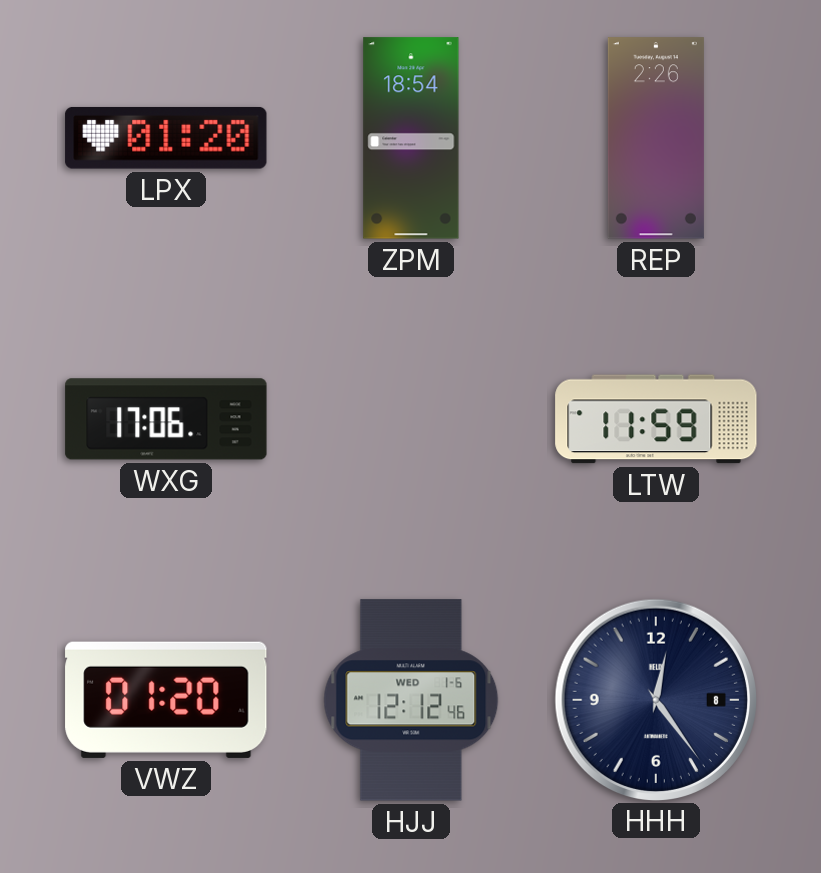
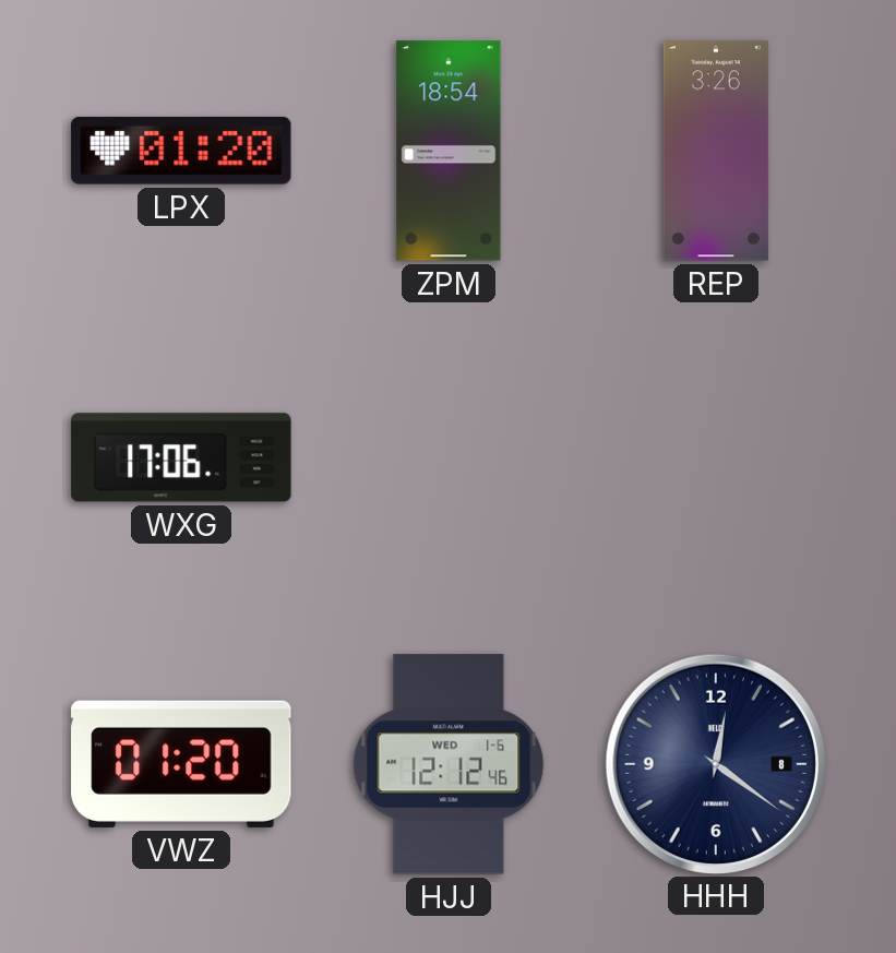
REP: 2:26 -> 3:26
LTW: 11:59 -> none
HHH: 12:24 -> 12:21
